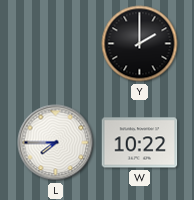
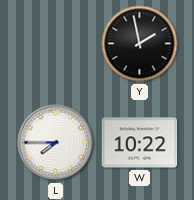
Y: 2:00 -> 1:58
